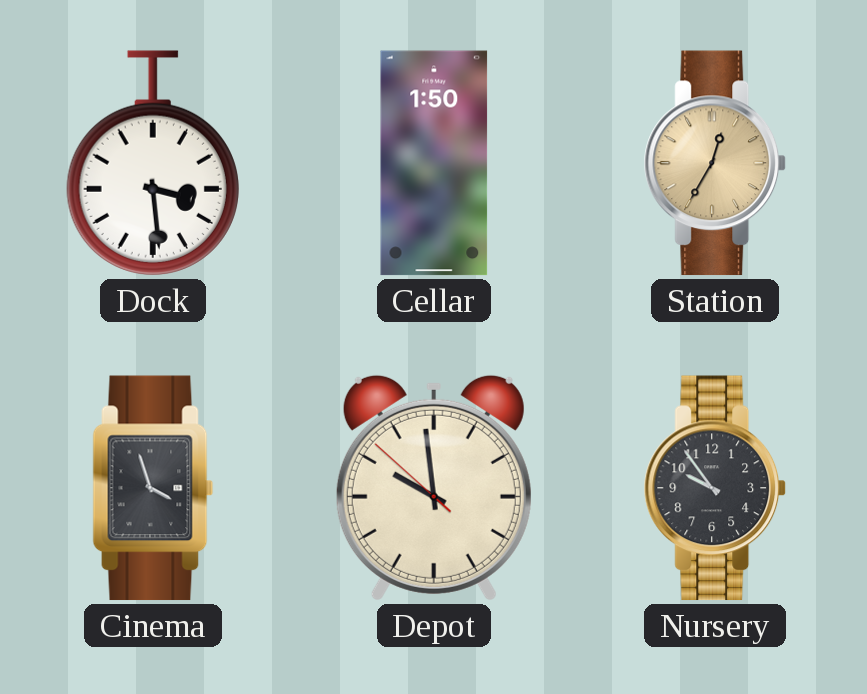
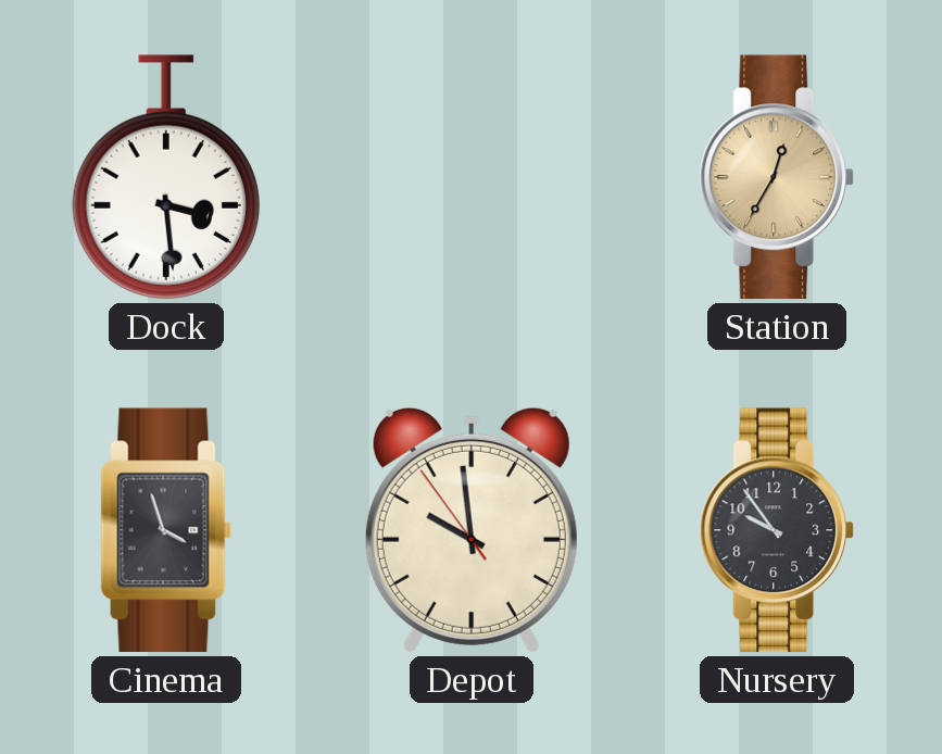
Cellar: 1:50 -> none
Depot: 9:58:52 -> 9:58:54
